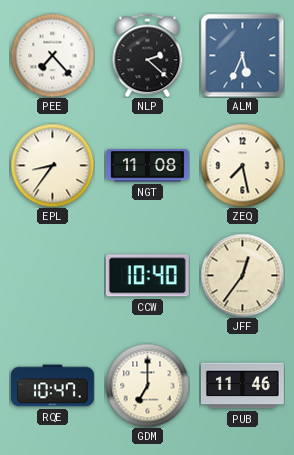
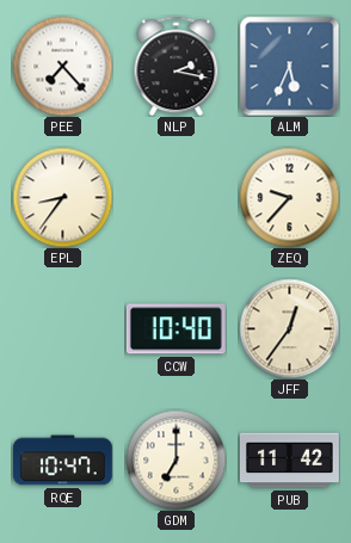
NLP: 2:22 -> 2:17
NGT: 11:08 -> none
ZEQ: 7:28 -> 9:37
PUB: 11:46 -> 11:42
